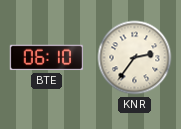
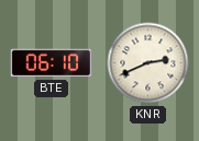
KNR: 2:36 -> 2:41
